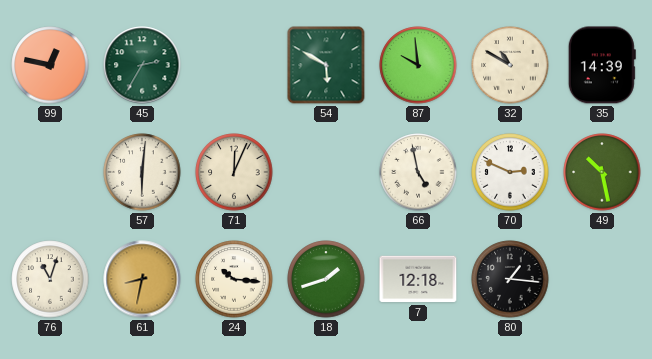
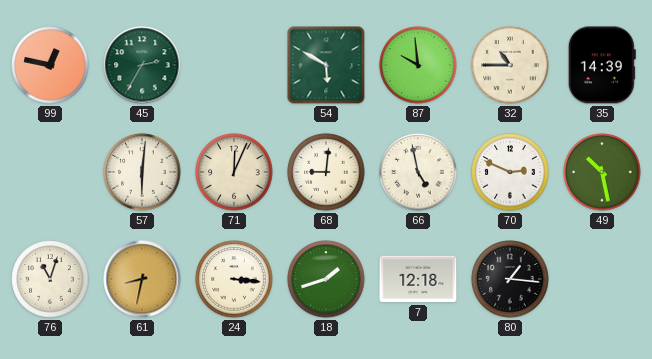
32: 10:50 -> 10:45
68: none -> 9:01
24: 10:16 -> 3:16
